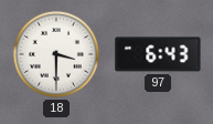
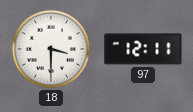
97: 6:43 -> 12:11
